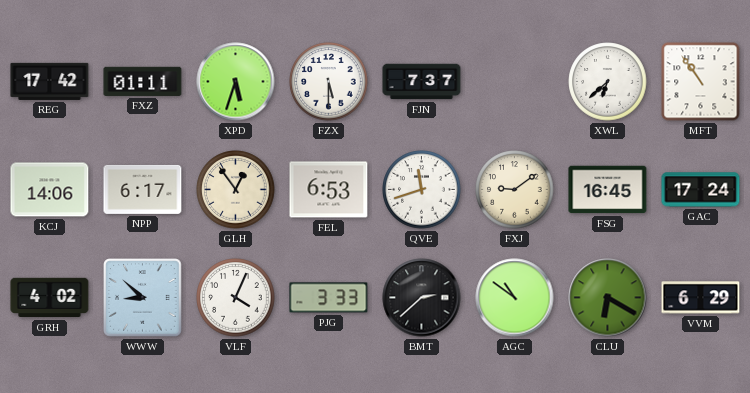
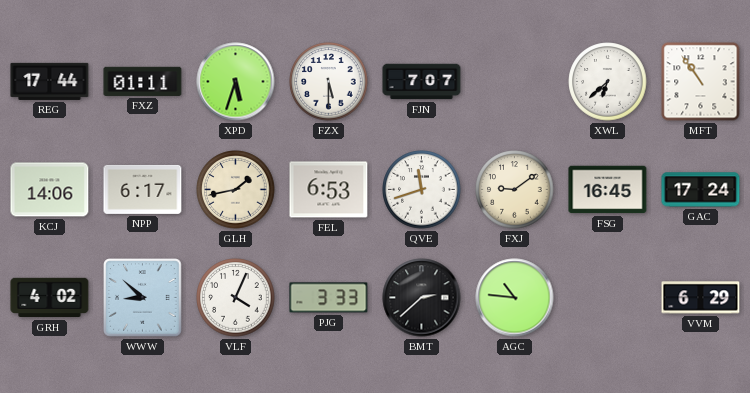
REG: 17:42 -> 17:44
FJN: 7:37 -> 7:07
GLH: 12:54 -> 1:43
AGC: 10:51 -> 10:46
CLU: 6:20 -> none
